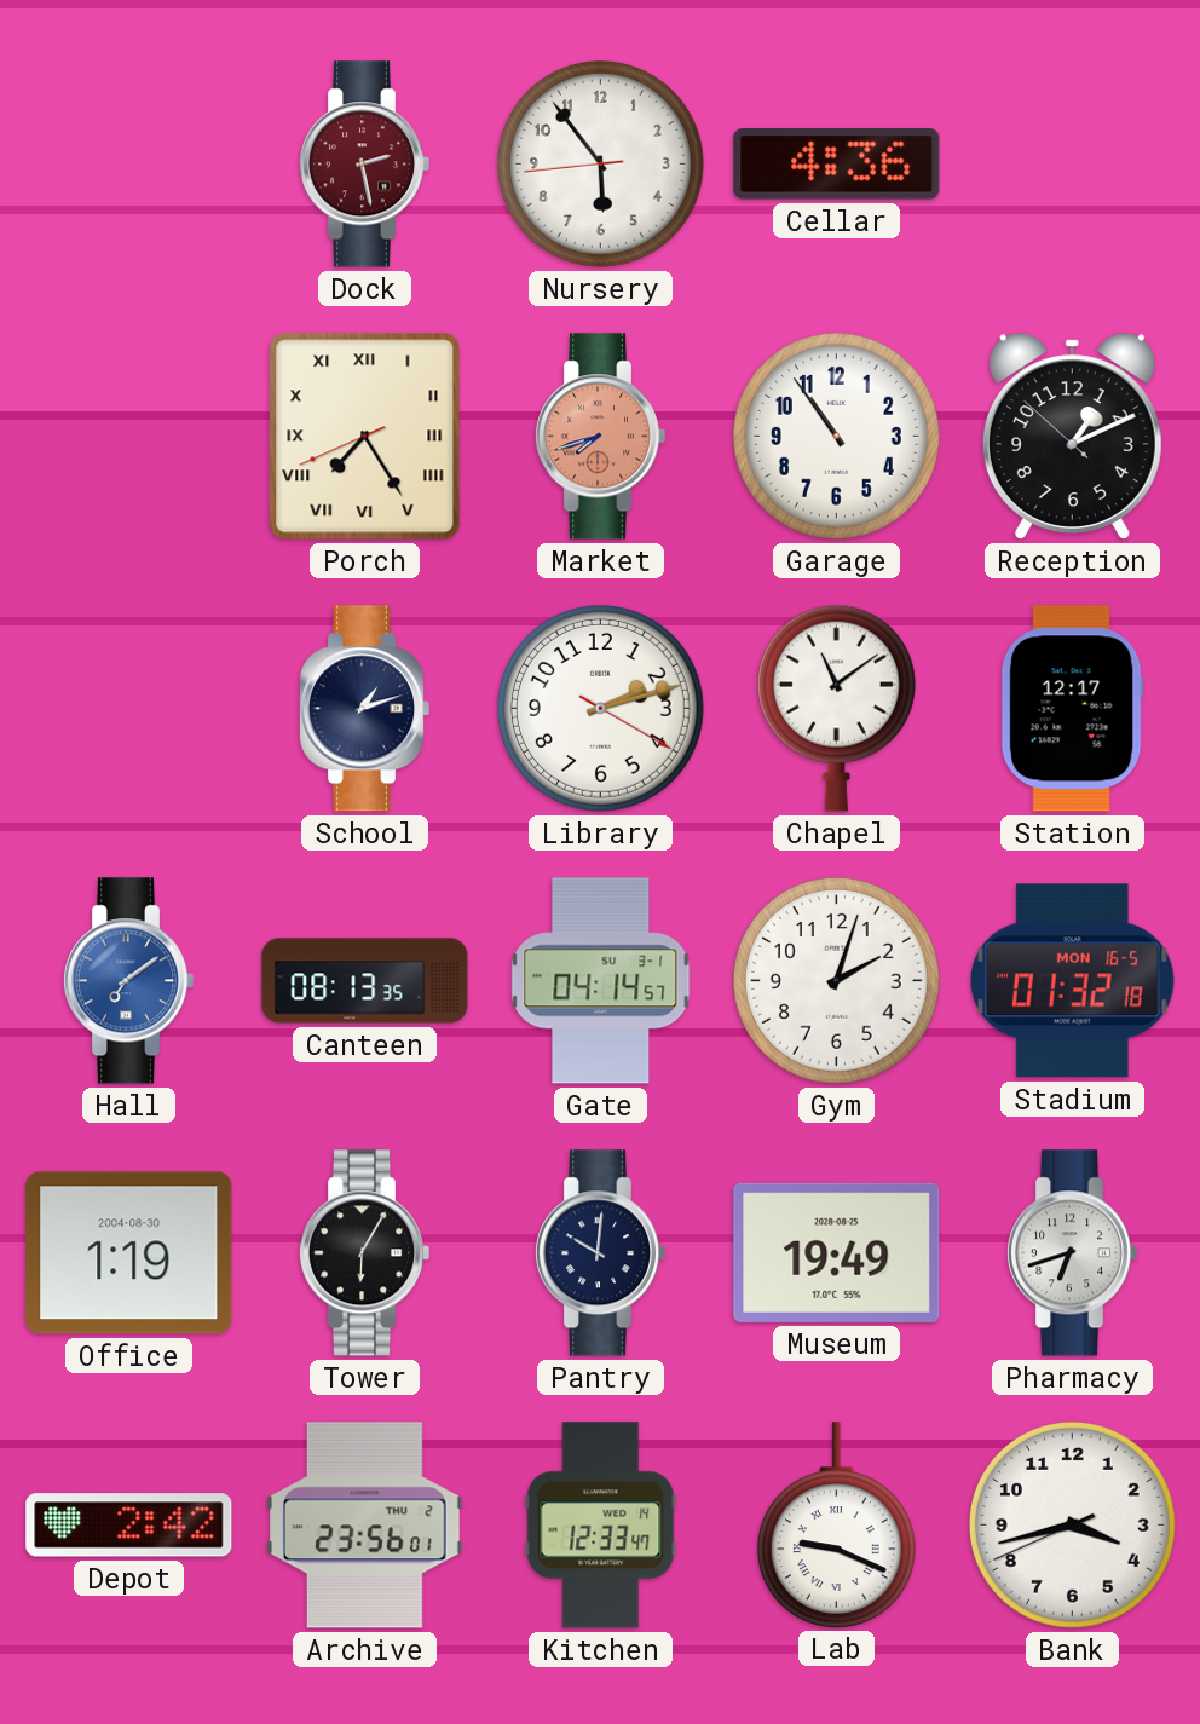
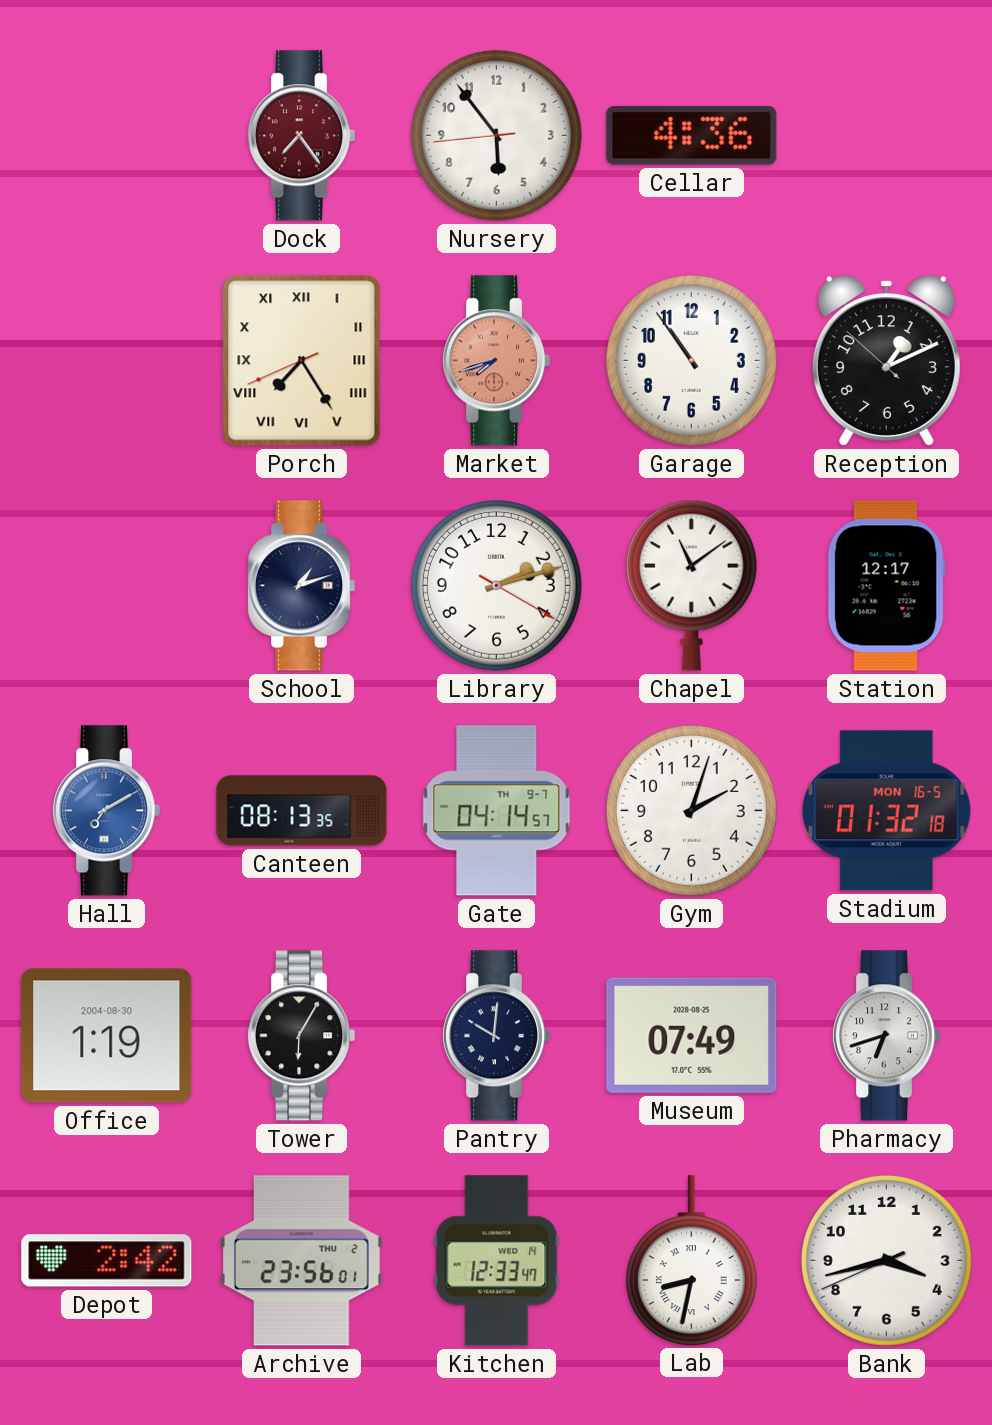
Dock: 2:28 -> 7:24
Hall: 7:09 -> 7:10
Gate date: SU 3-1 -> TH 9-7
Museum: 19:49 -> 07:49
Lab: 9:19 -> 8:32
